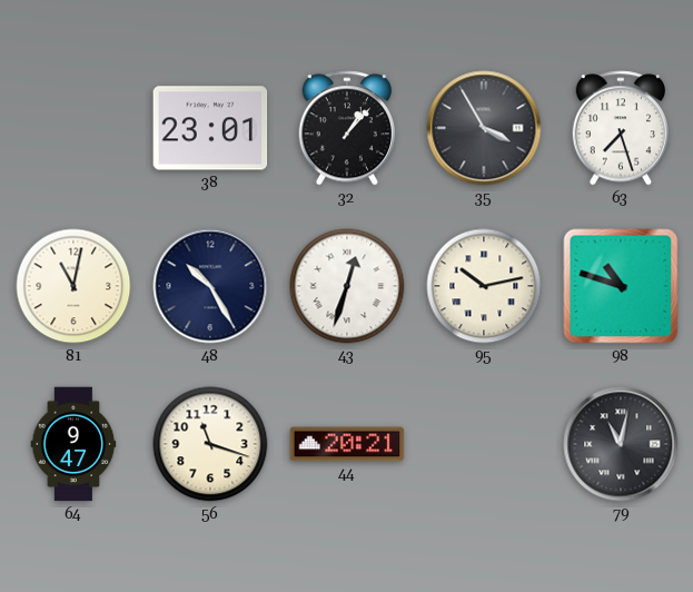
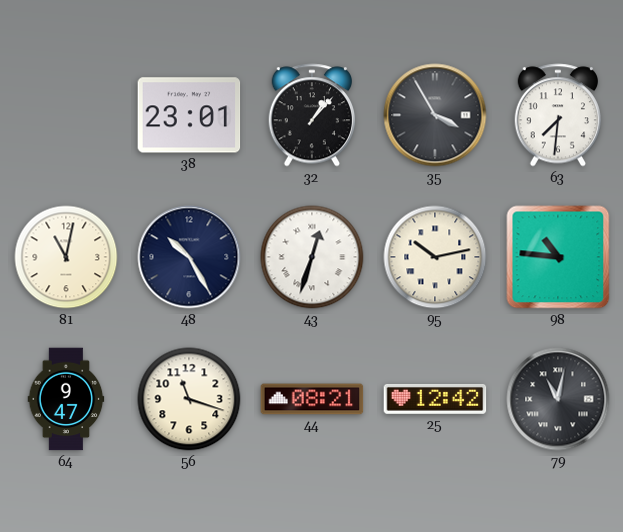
63: 7:27 -> 7:31
98: 10:48 -> 10:46
44: 20:21 -> 08:21
25: none -> 12:42
